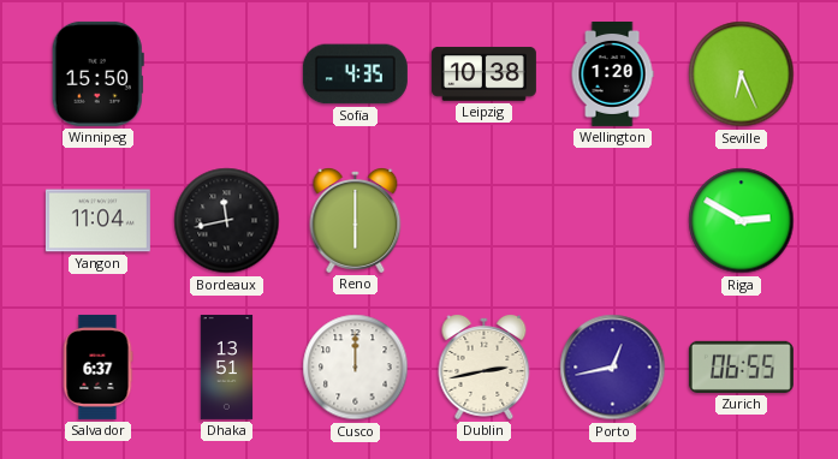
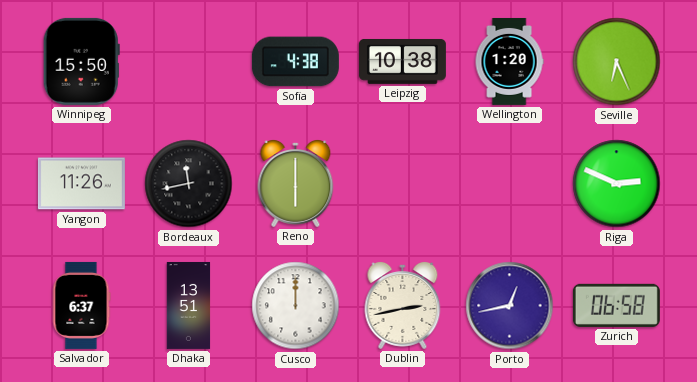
Sofia: 4:35 -> 4:38
Yangon: 11:04 -> 11:26
Riga: 2:50 -> 2:49
Zurich: 06:55 -> 06:58
